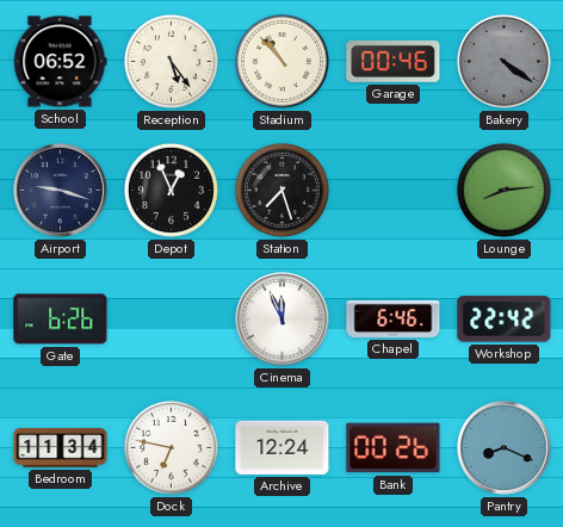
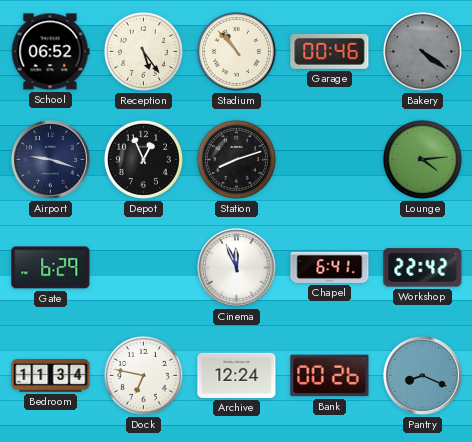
Station: 7:27 -> 8:12
Lounge: 8:14 -> 4:14
Gate: 6:26 -> 6:29
Chapel: 6:46 -> 6:41
